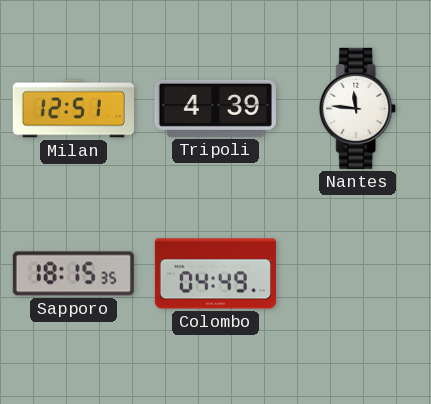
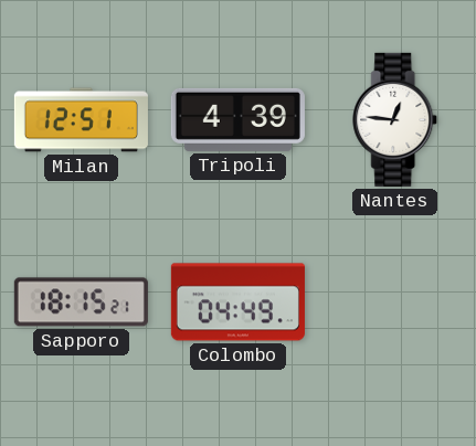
Nantes: 11:46 -> 12:46
Sapporo: 18:15:35 -> 18:15:21
